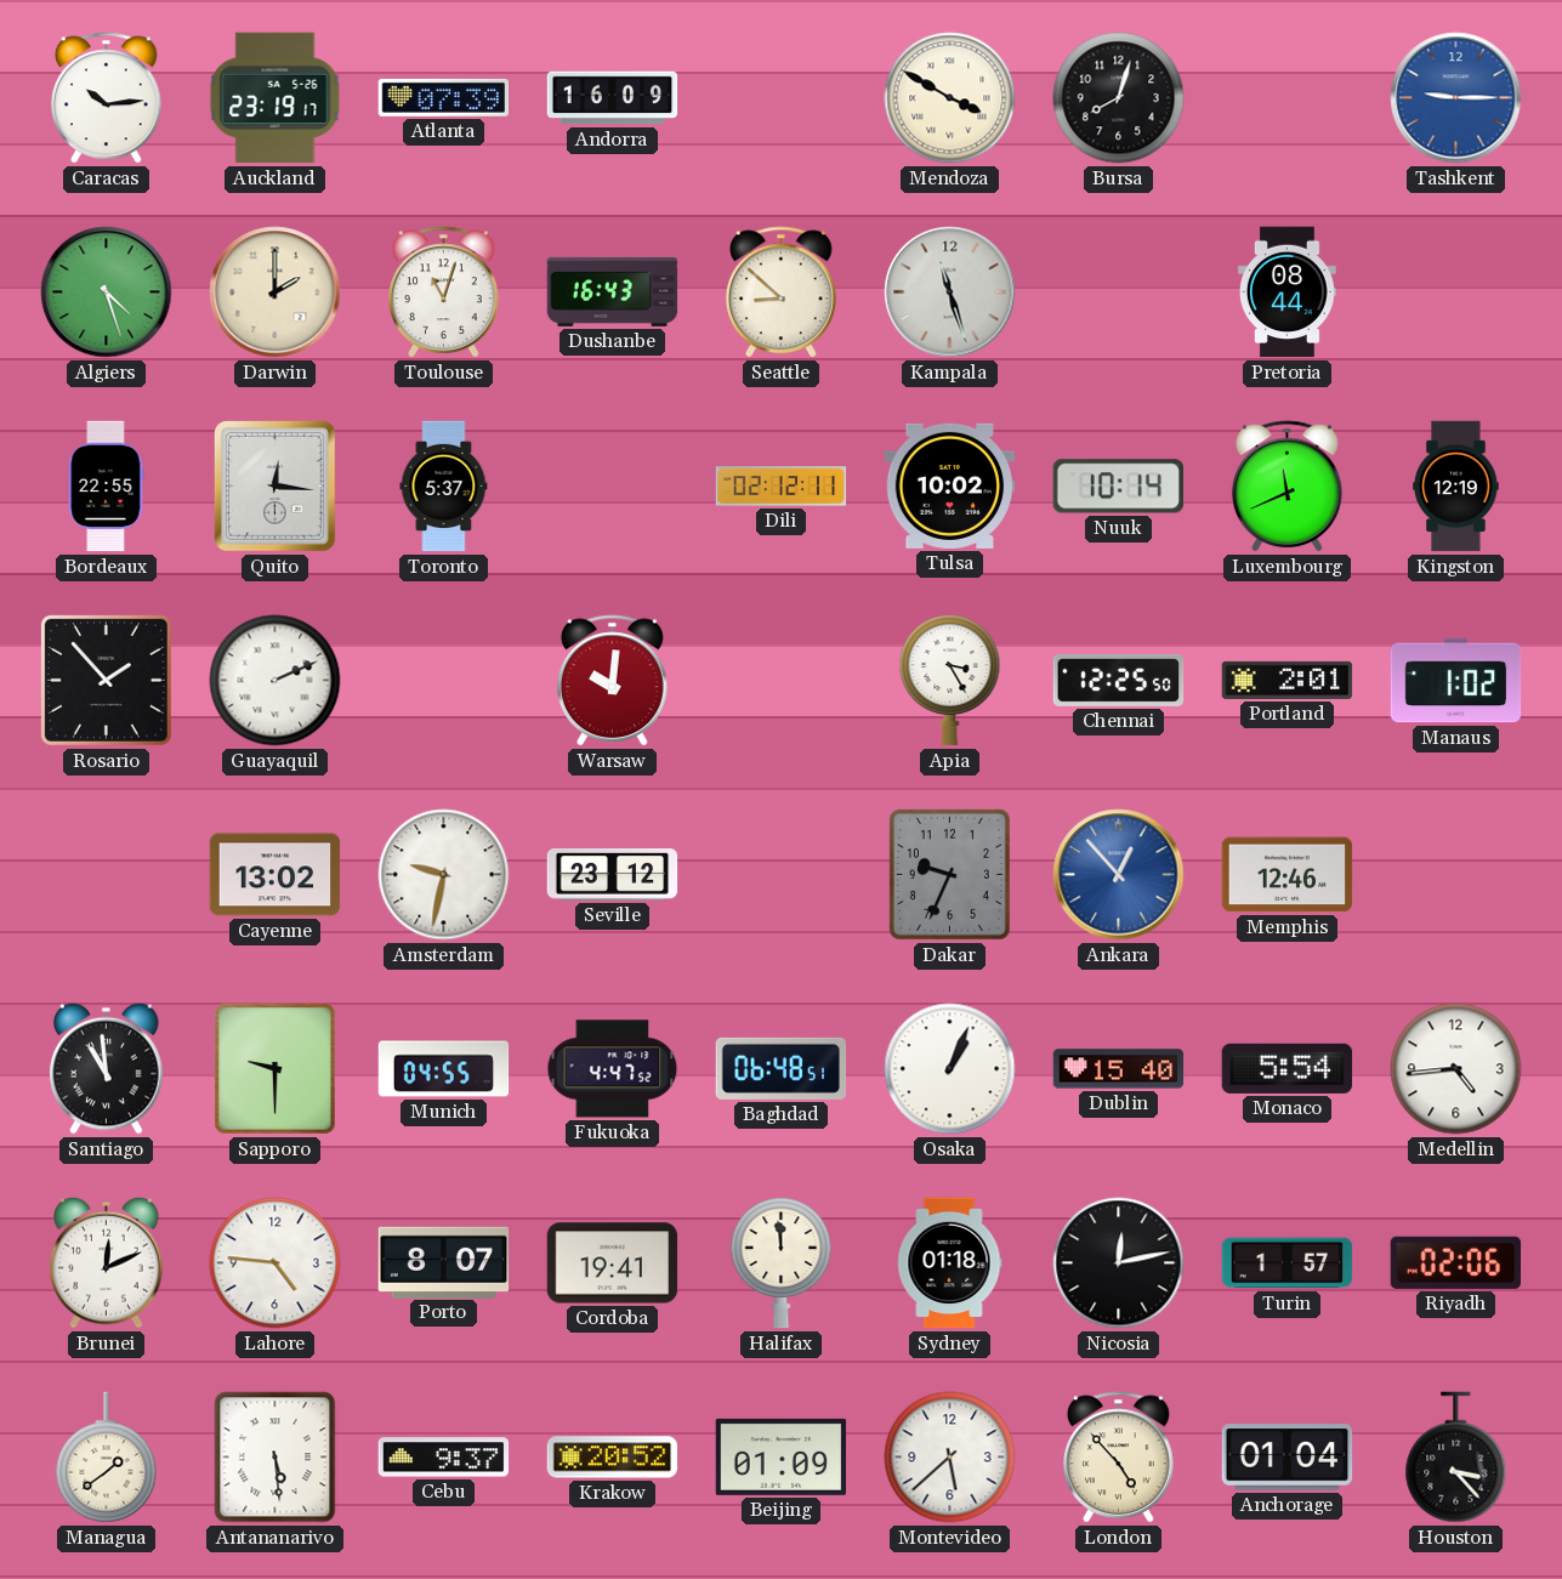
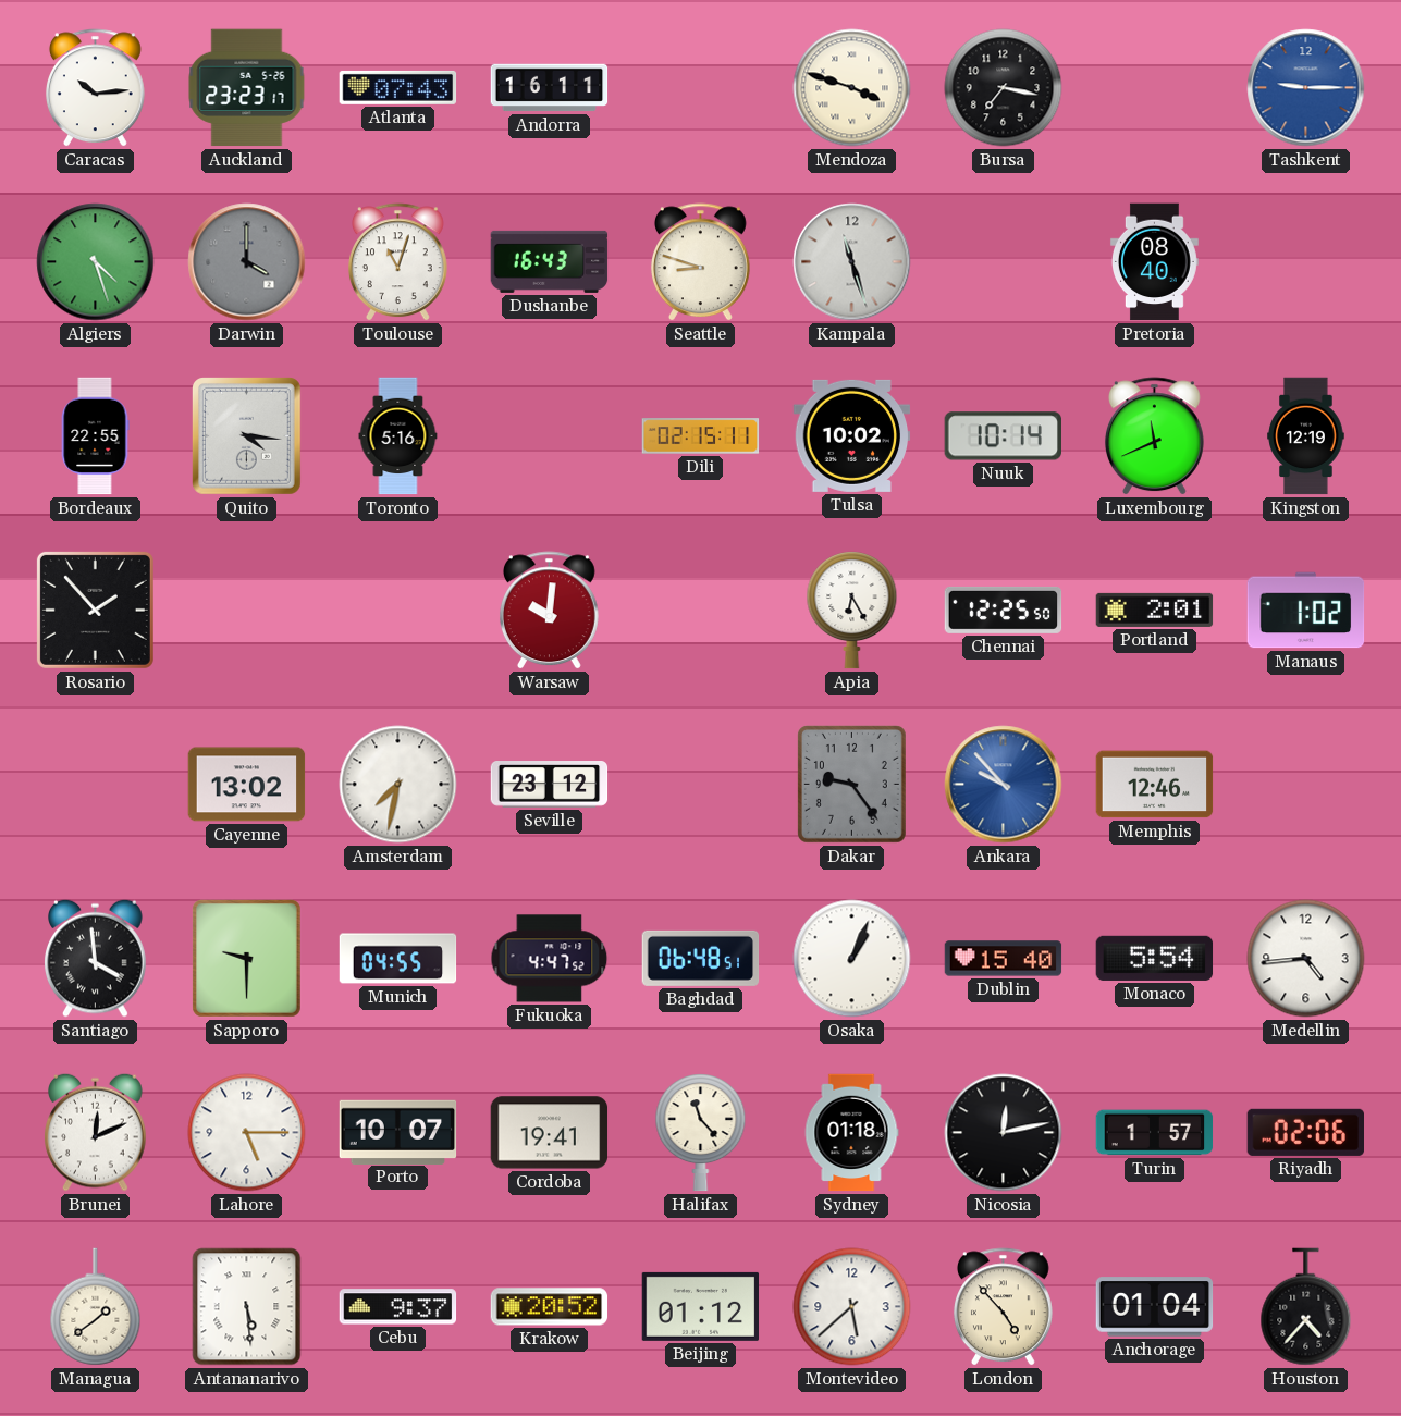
Auckland: 23:19 -> 23:23
Atlanta: 07:39 -> 07:43
Andorra: 16:09 -> 16:11
Mendoza: 3:50 -> 3:48
Bursa: 8:03 -> 7:17
Darwin: 2:00 -> 4:00
Darwin dial: cream -> grey
Seattle: 8:52 -> 8:48
Pretoria: 08:44 -> 08:40
Quito: 12:16 -> 4:16
Toronto: 5:37 -> 5:16
Dili: 02:12 -> 02:15
Guayaquil: 2:11 -> none
Apia: 3:25 -> 6:25
Amsterdam: 9:32 -> 7:32
Dakar: 9:34 -> 9:24
Ankara: 12:53 -> 9:53
Santiago: 10:59 -> 3:59
Lahore: 4:46 -> 5:15
Porto: 8:07 -> 10:07
Halifax: 11:59 -> 11:23
Beijing: 01:09 -> 01:12
Houston: 3:23 -> 4:37
